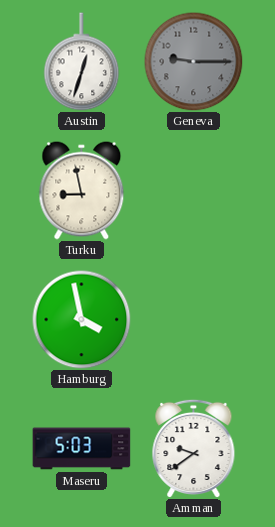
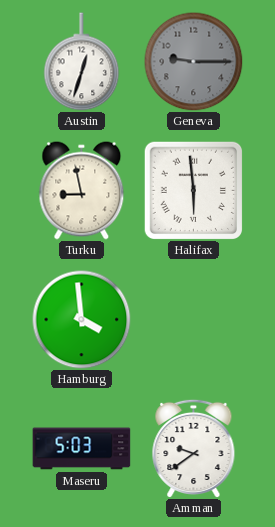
Halifax: none -> 5:59
Hamburg: 3:58 -> 3:59
